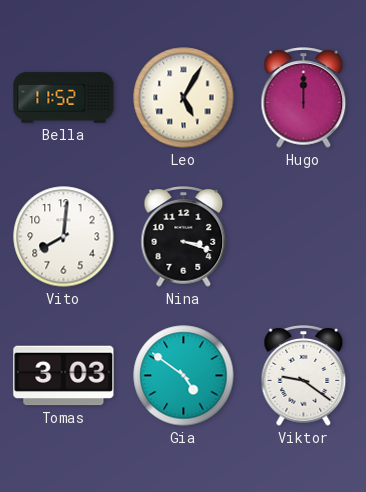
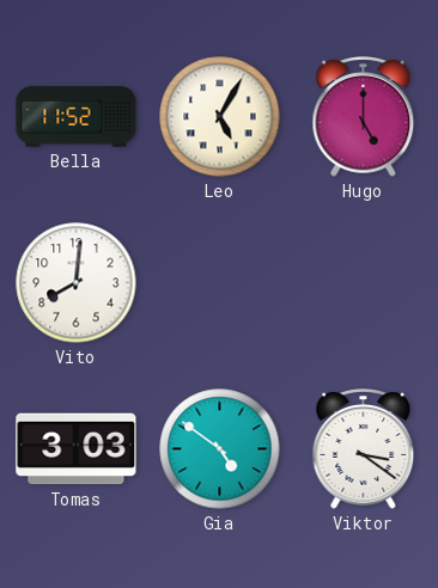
Hugo: 12:00 -> 5:00
Nina: 3:18 -> none
Viktor: 9:21 -> 3:21
